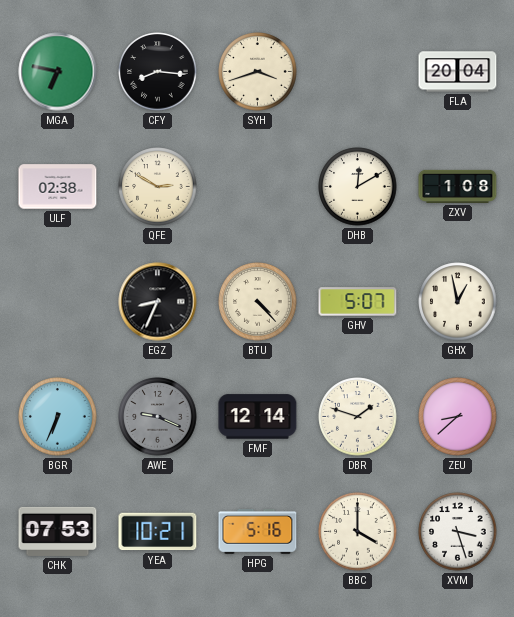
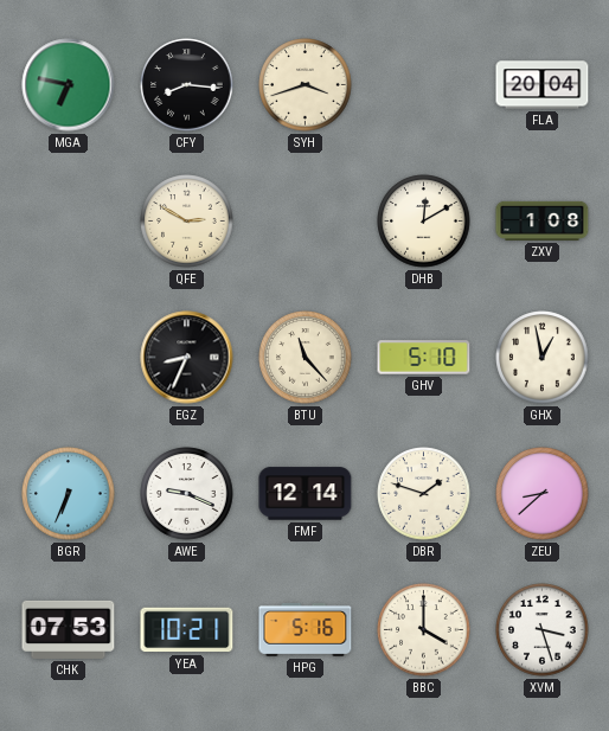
ULF: 02:38 -> none
BTU: 4:23 -> 11:23
GHV: 5:07 -> 5:10
AWE dial: grey -> white
